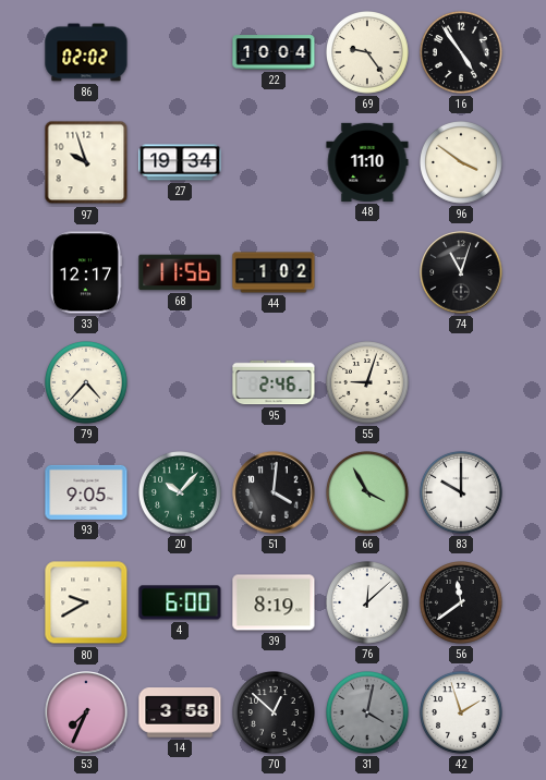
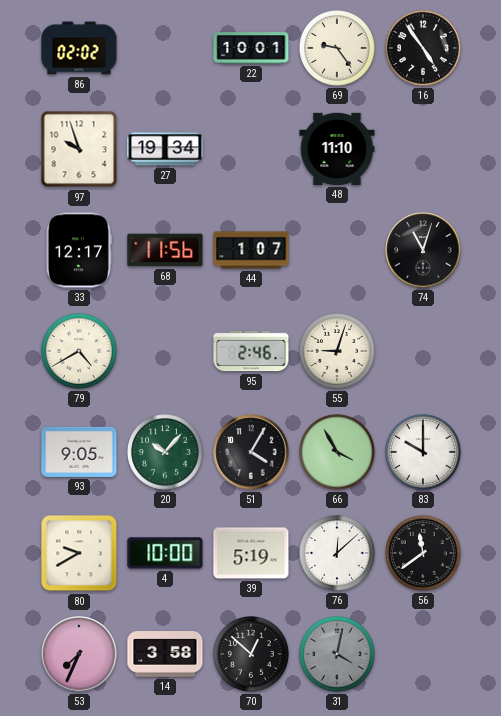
22: 10:04 -> 10:01
96: 3:51 -> none
44: 1:02 -> 1:07
79: 4:37 -> 4:40
51: 4:01 -> 4:05
4: 6:00 -> 10:00
39: 8:19 -> 5:19
42: 1:57 -> none
